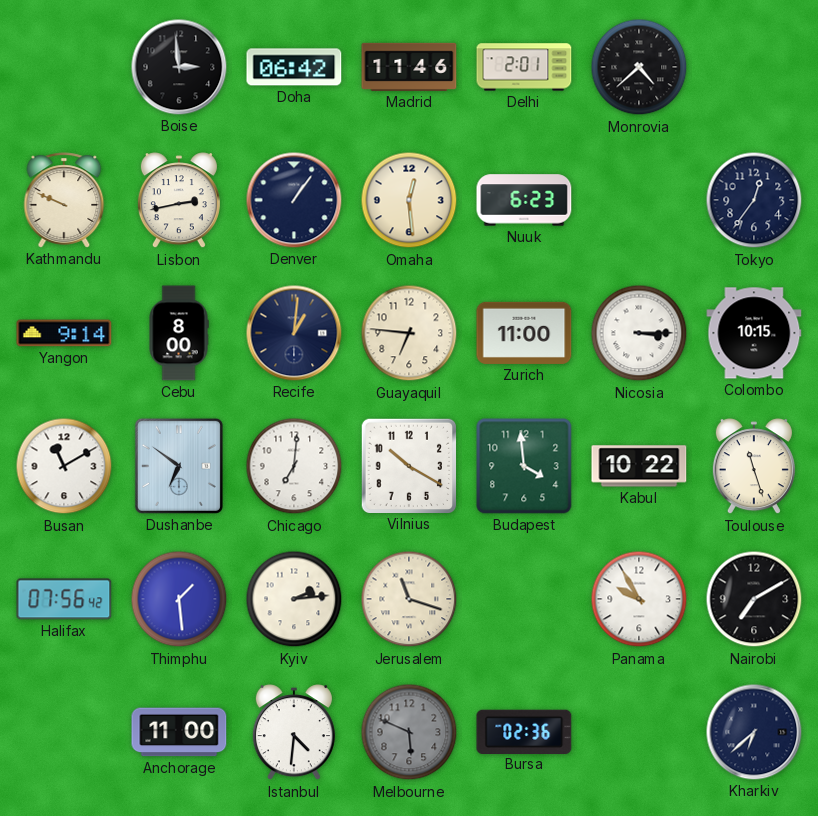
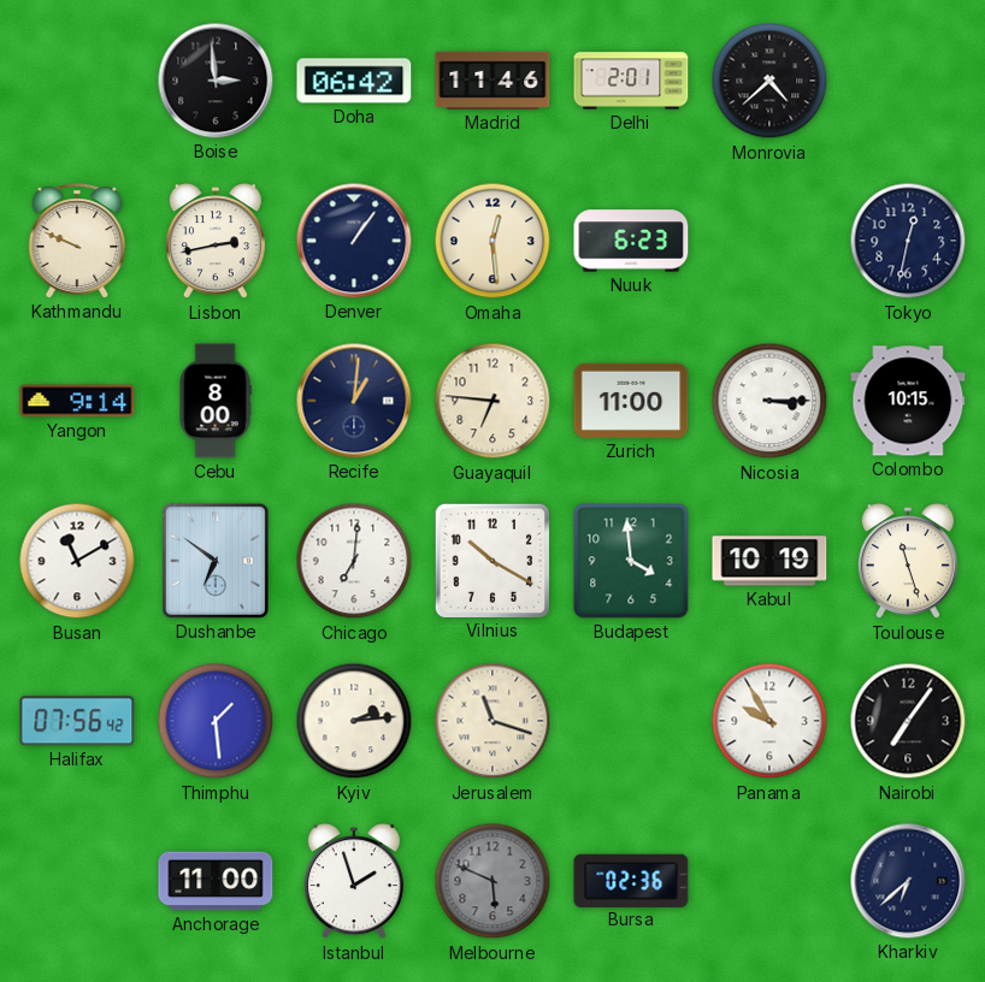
Tokyo: 12:36 -> 12:32
Kabul: 10:22 -> 10:19
Nairobi: 7:10 -> 7:06
Istanbul: 4:31 -> 1:57
